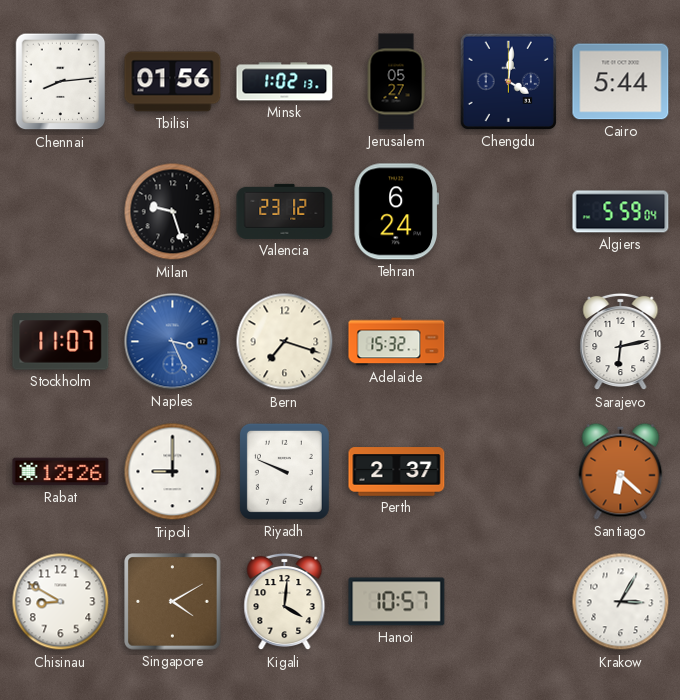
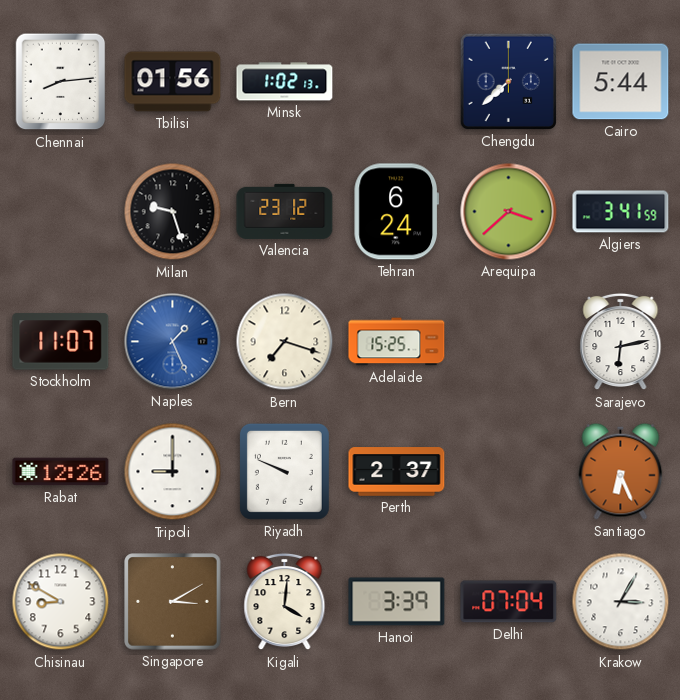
Jerusalem: 05:27 -> none
Chengdu: 4:01 -> 7:38
Arequipa: none -> 3:38
Algiers: 5:59 -> 3:41
Naples: 3:26 -> 1:26
Adelaide: 15:32 -> 15:25
Santiago: 6:22 -> 6:26
Singapore: 4:10 -> 3:10
Hanoi: 10:57 -> 3:39
Delhi: none -> 07:04
